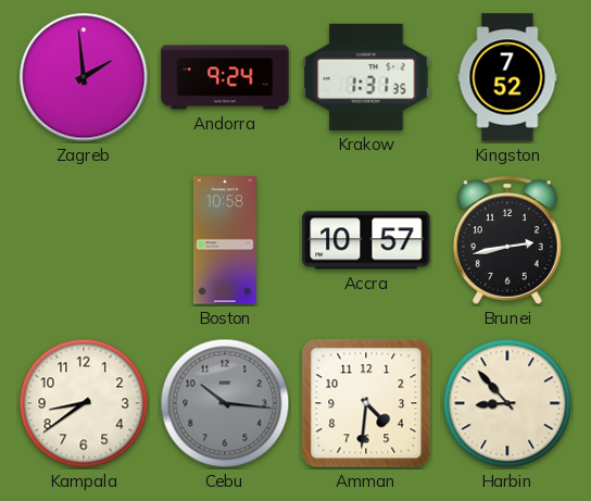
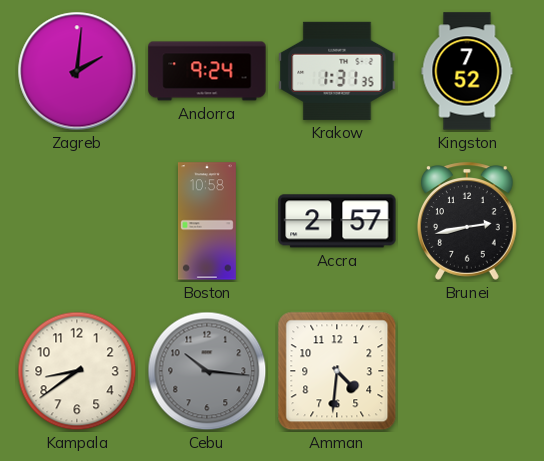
Zagreb: 1:59 -> 2:01
Accra: 10:57 -> 2:57
Harbin: 8:53 -> none
